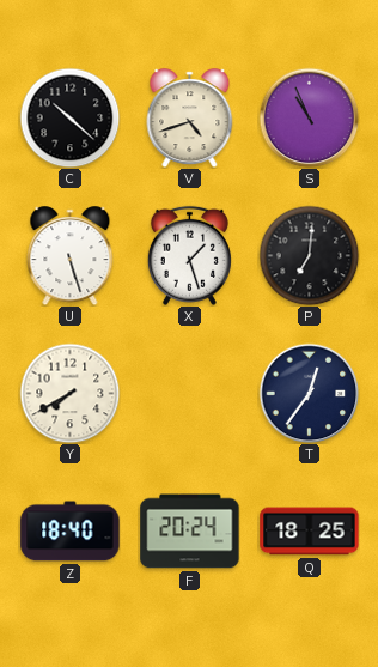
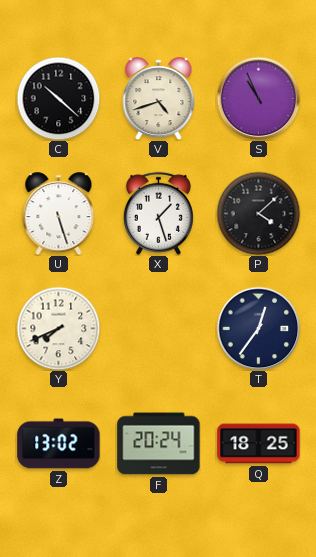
P: 7:01 -> 4:08
Y: 7:40 -> 7:41
Z: 18:40 -> 13:02
